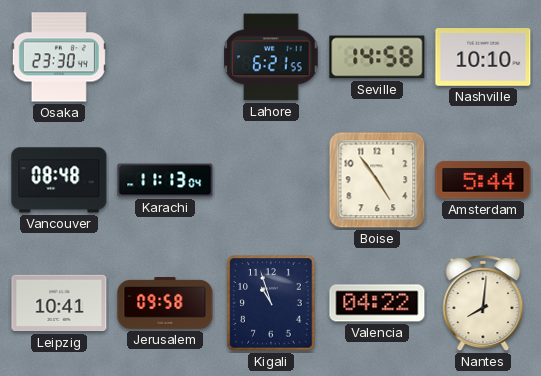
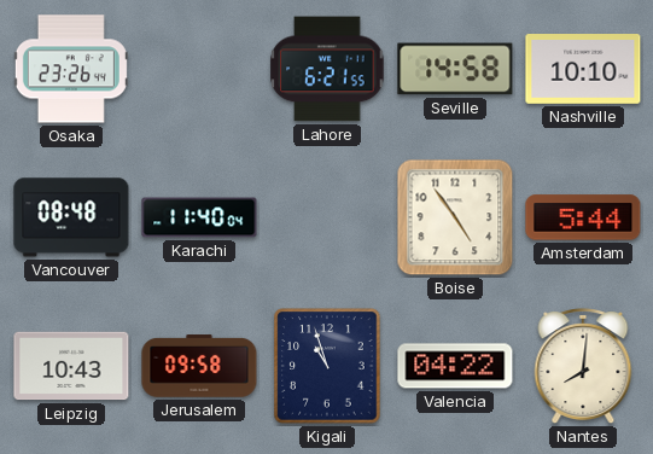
Osaka: 23:30 -> 23:26
Karachi: 11:13 -> 11:40
Leipzig: 10:41 -> 10:43
